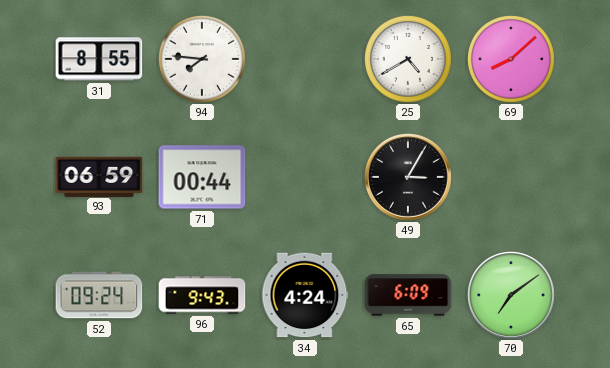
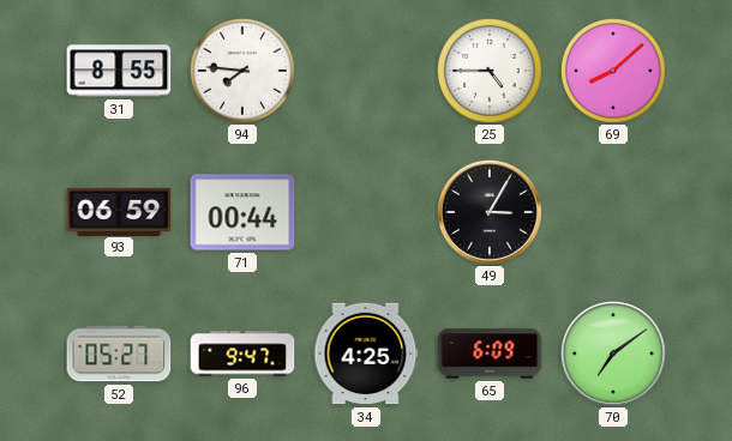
25: 4:40 -> 4:45
52: 09:24 -> 05:27
96: 9:43 -> 9:47
34: 4:24 -> 4:25
